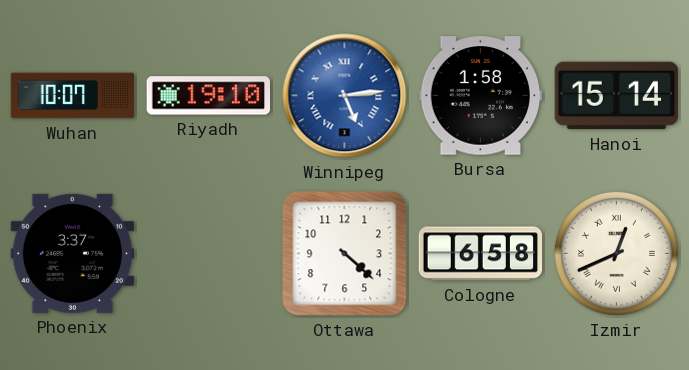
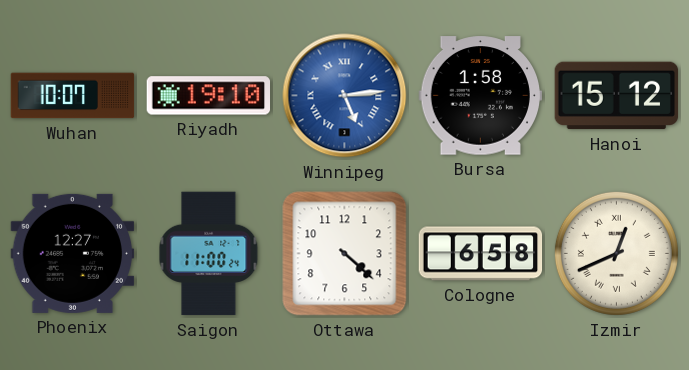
Hanoi: 15:14 -> 15:12
Phoenix: 3:37 -> 12:27
Saigon: none -> 11:00
